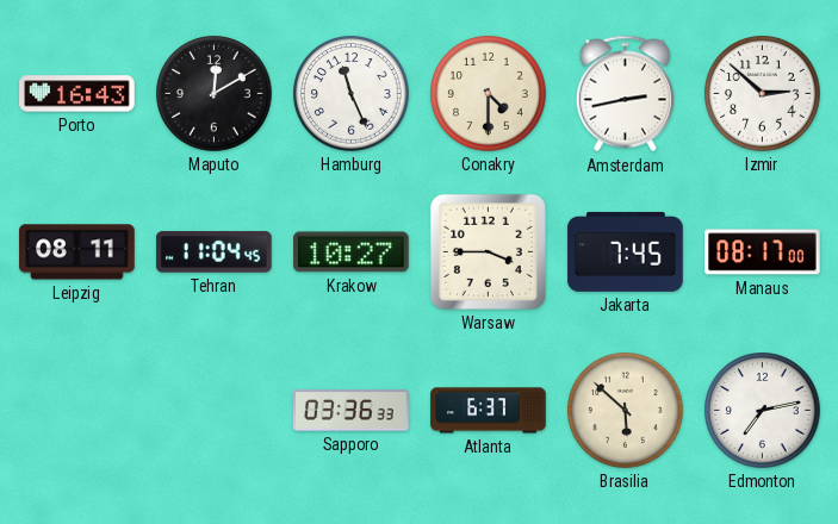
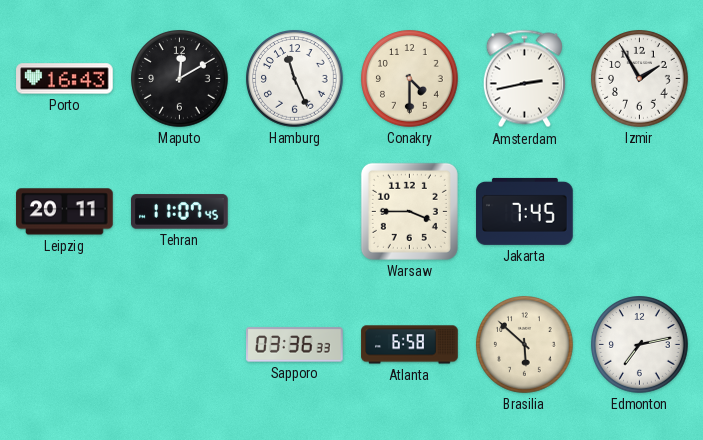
Izmir: 2:52 -> 1:55
Leipzig: 08:11 -> 20:11
Tehran: 11:04 -> 11:07
Krakow: 10:27 -> none
Manaus: 08:17 -> none
Atlanta: 6:37 -> 6:58
